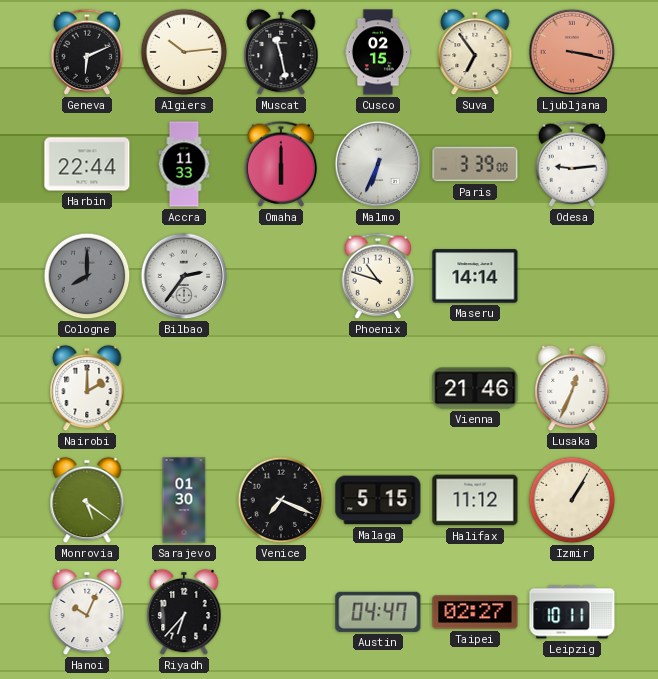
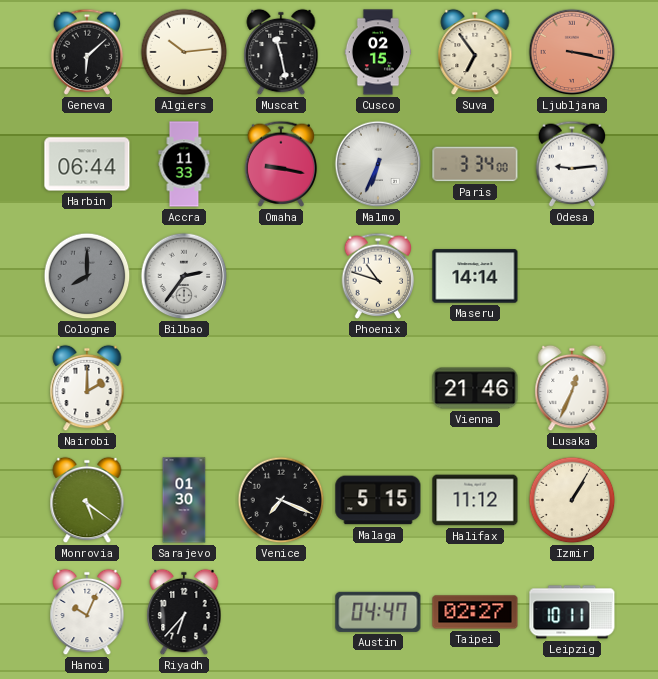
Geneva: 6:11 -> 6:08
Harbin: 22:44 -> 06:44
Omaha: 6:00 -> 9:17
Paris: 3:39 -> 3:34
